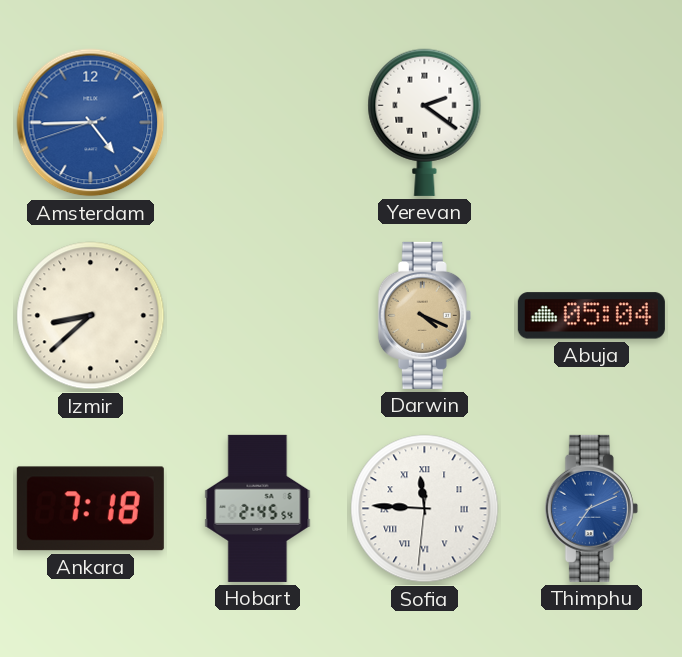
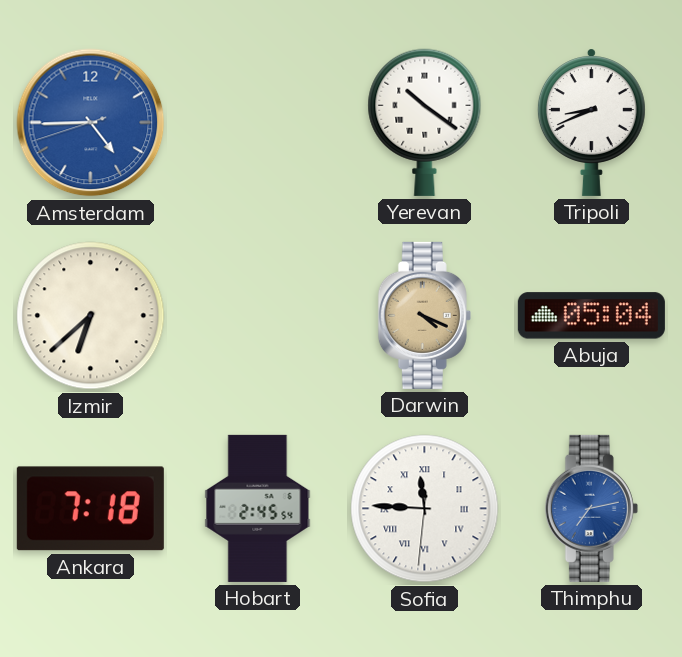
Yerevan: 2:21 -> 10:21
Tripoli: none -> 8:41
Izmir: 8:38 -> 6:38
Thimphu: 7:11 -> 7:13
